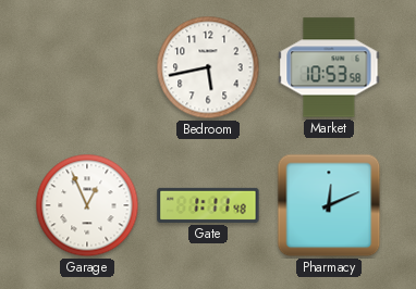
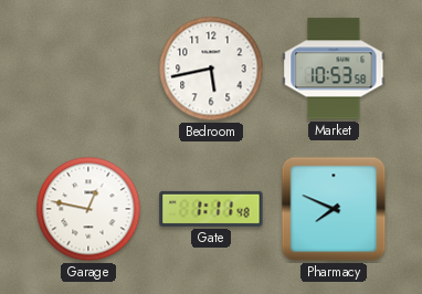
Garage: 12:56 -> 12:47
Pharmacy: 12:11 -> 7:49
